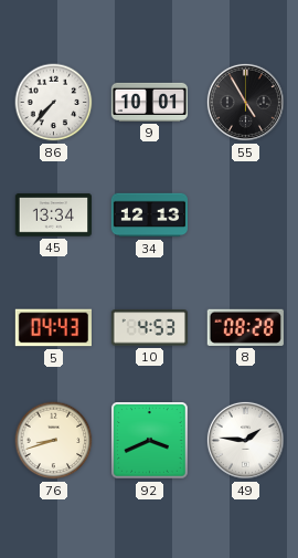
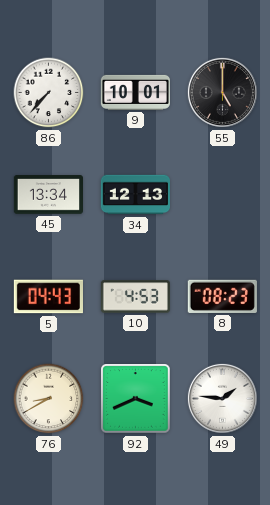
55: 4:55 -> 5:00
8: 08:28 -> 08:23
76: 8:42 -> 8:40
